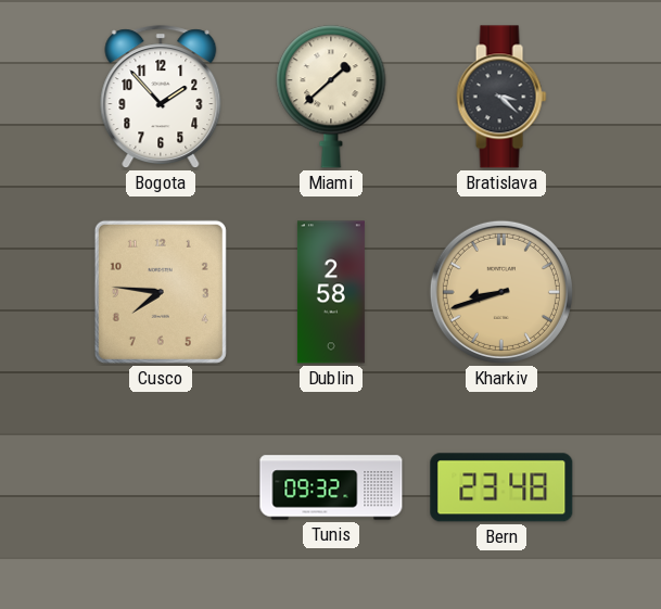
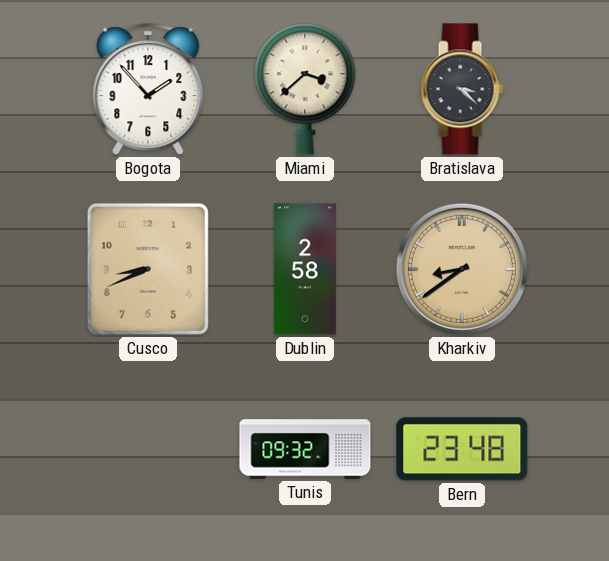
Miami: 1:38 -> 3:38
Cusco: 7:46 -> 8:41
Kharkiv: 8:42 -> 8:39
